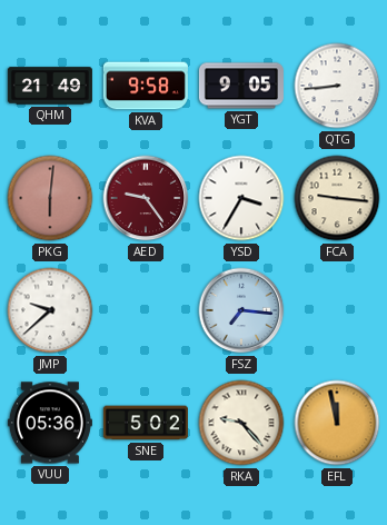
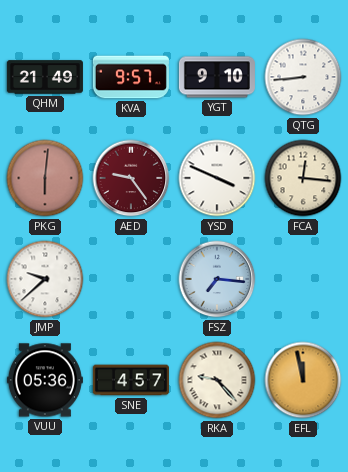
KVA: 9:58 -> 9:57
YGT: 9:05 -> 9:10
YSD: 3:35 -> 3:49
FCA: 9:16 -> 12:16
SNE: 5:02 -> 4:57
